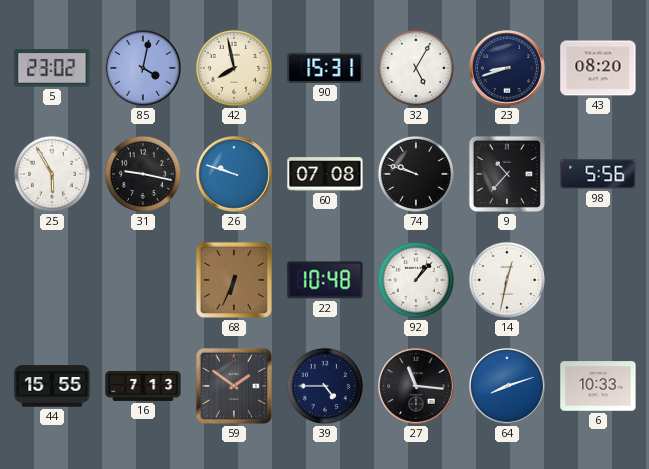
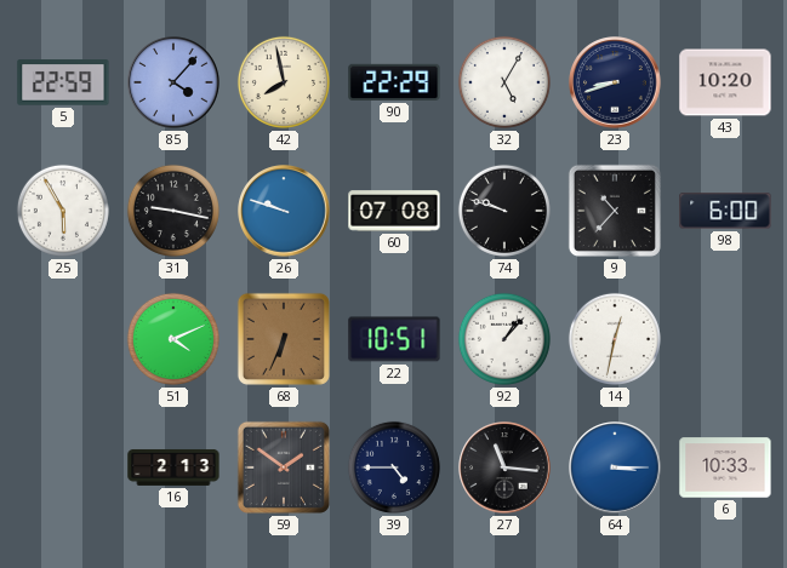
5: 23:02 -> 22:59
85: 4:02 -> 4:07
90: 15:31 -> 22:29
43: 08:20 -> 10:20
98: 5:56 -> 6:00
51: none -> 4:11
22: 10:48 -> 10:51
44: 15:55 -> none
16: 7:13 -> 2:13
64: 8:12 -> 3:15
